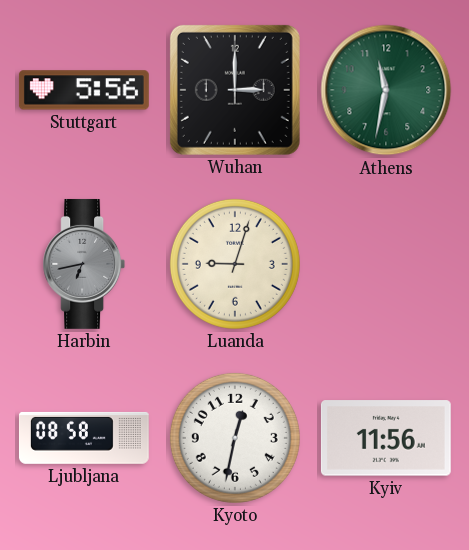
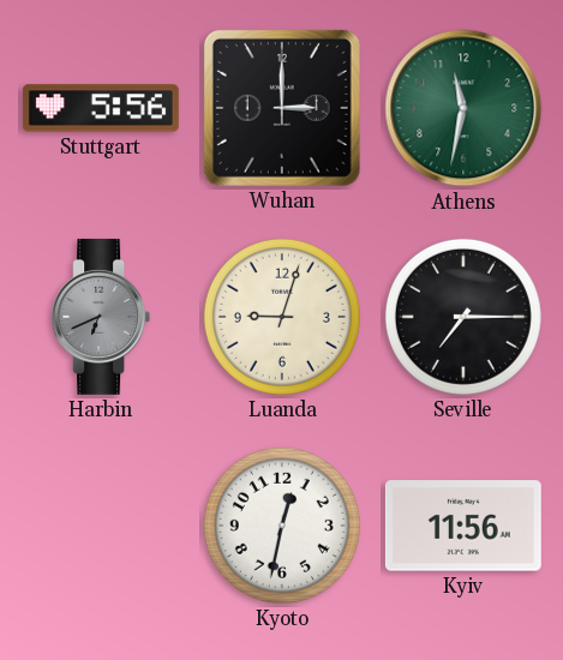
Harbin: 6:43 -> 6:41
Seville: none -> 7:15
Ljubljana: 08:58 -> none
